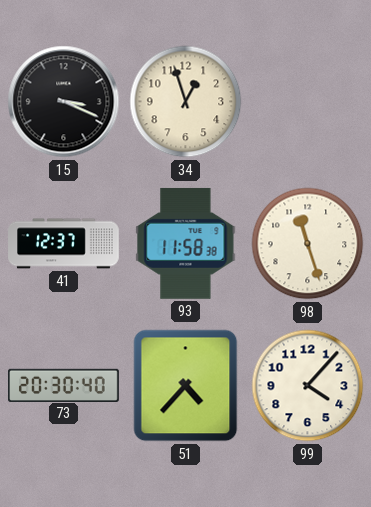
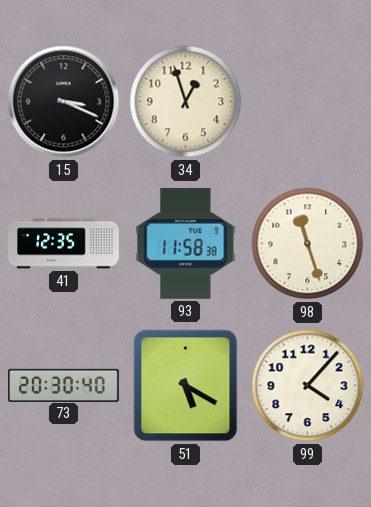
41: 12:37 -> 12:35
51: 4:37 -> 5:20
